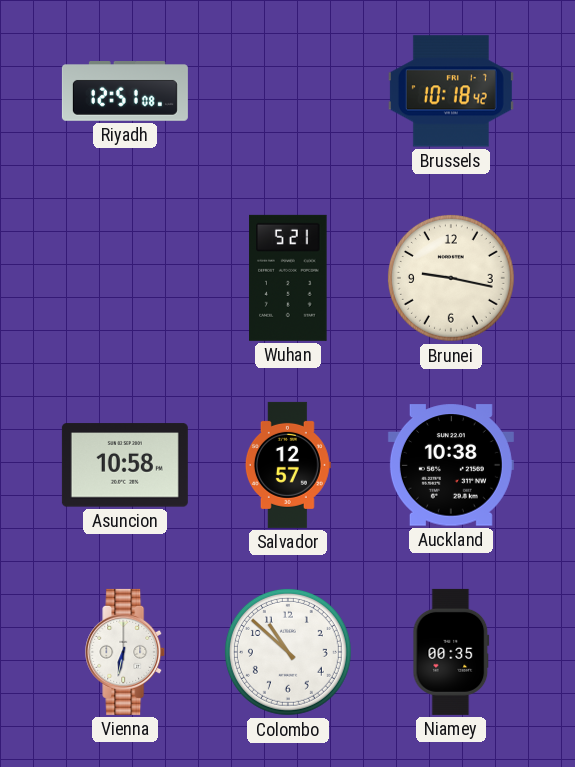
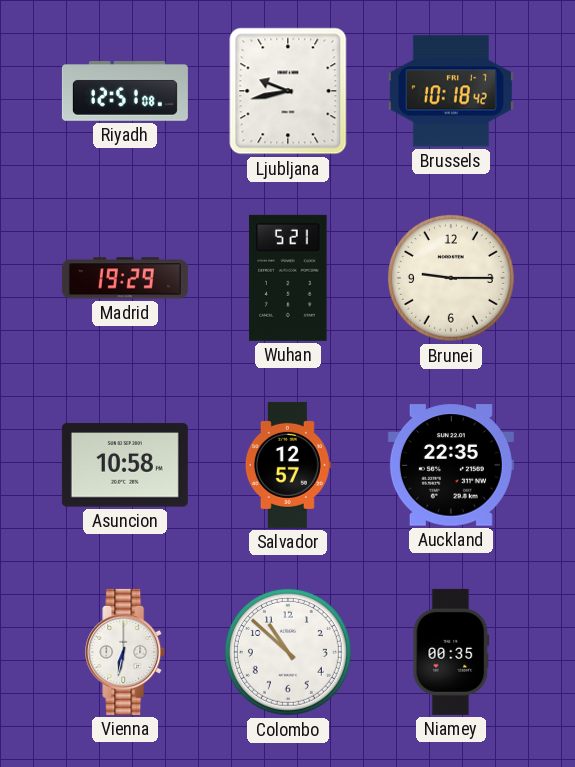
Ljubljana: none -> 9:43
Madrid: none -> 19:29
Brunei: 9:17 -> 9:15
Auckland: 10:38 -> 22:35
